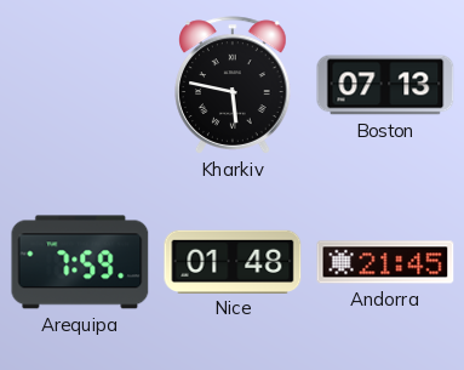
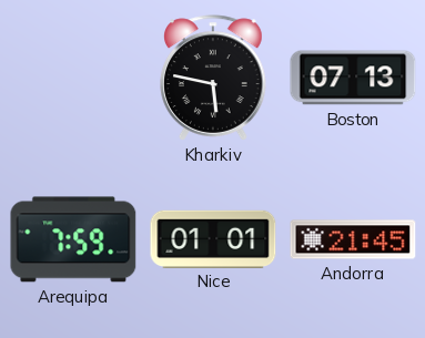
Nice: 01:48 -> 01:01
